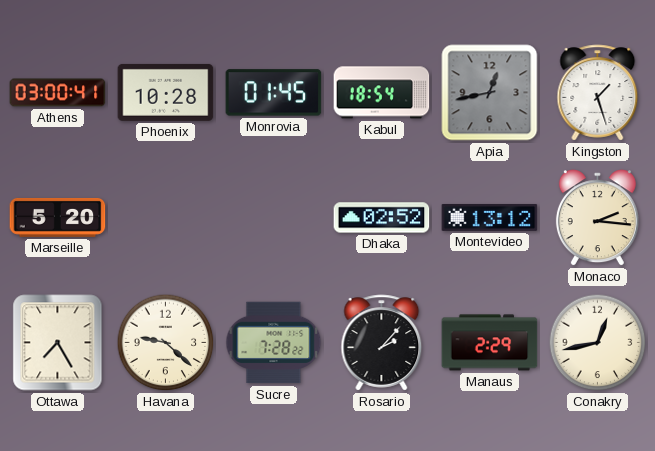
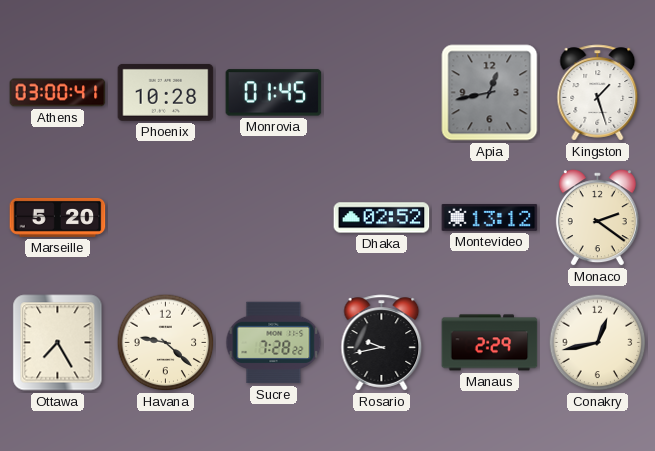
Kabul: 18:54 -> none
Monaco: 2:16 -> 2:21
Rosario: 2:07 -> 9:43
